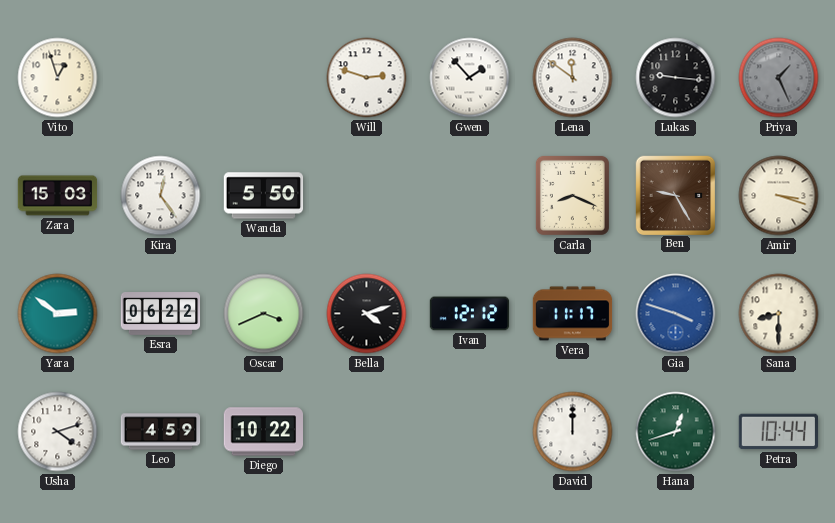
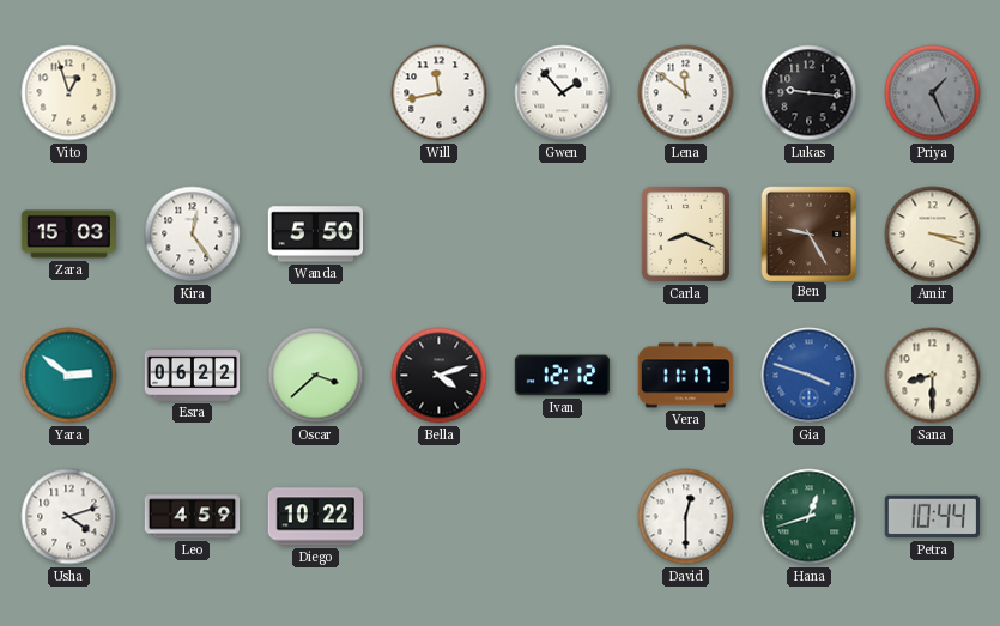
Will: 2:48 -> 11:43
Oscar: 3:41 -> 3:38
David: 12:00 -> 12:30
